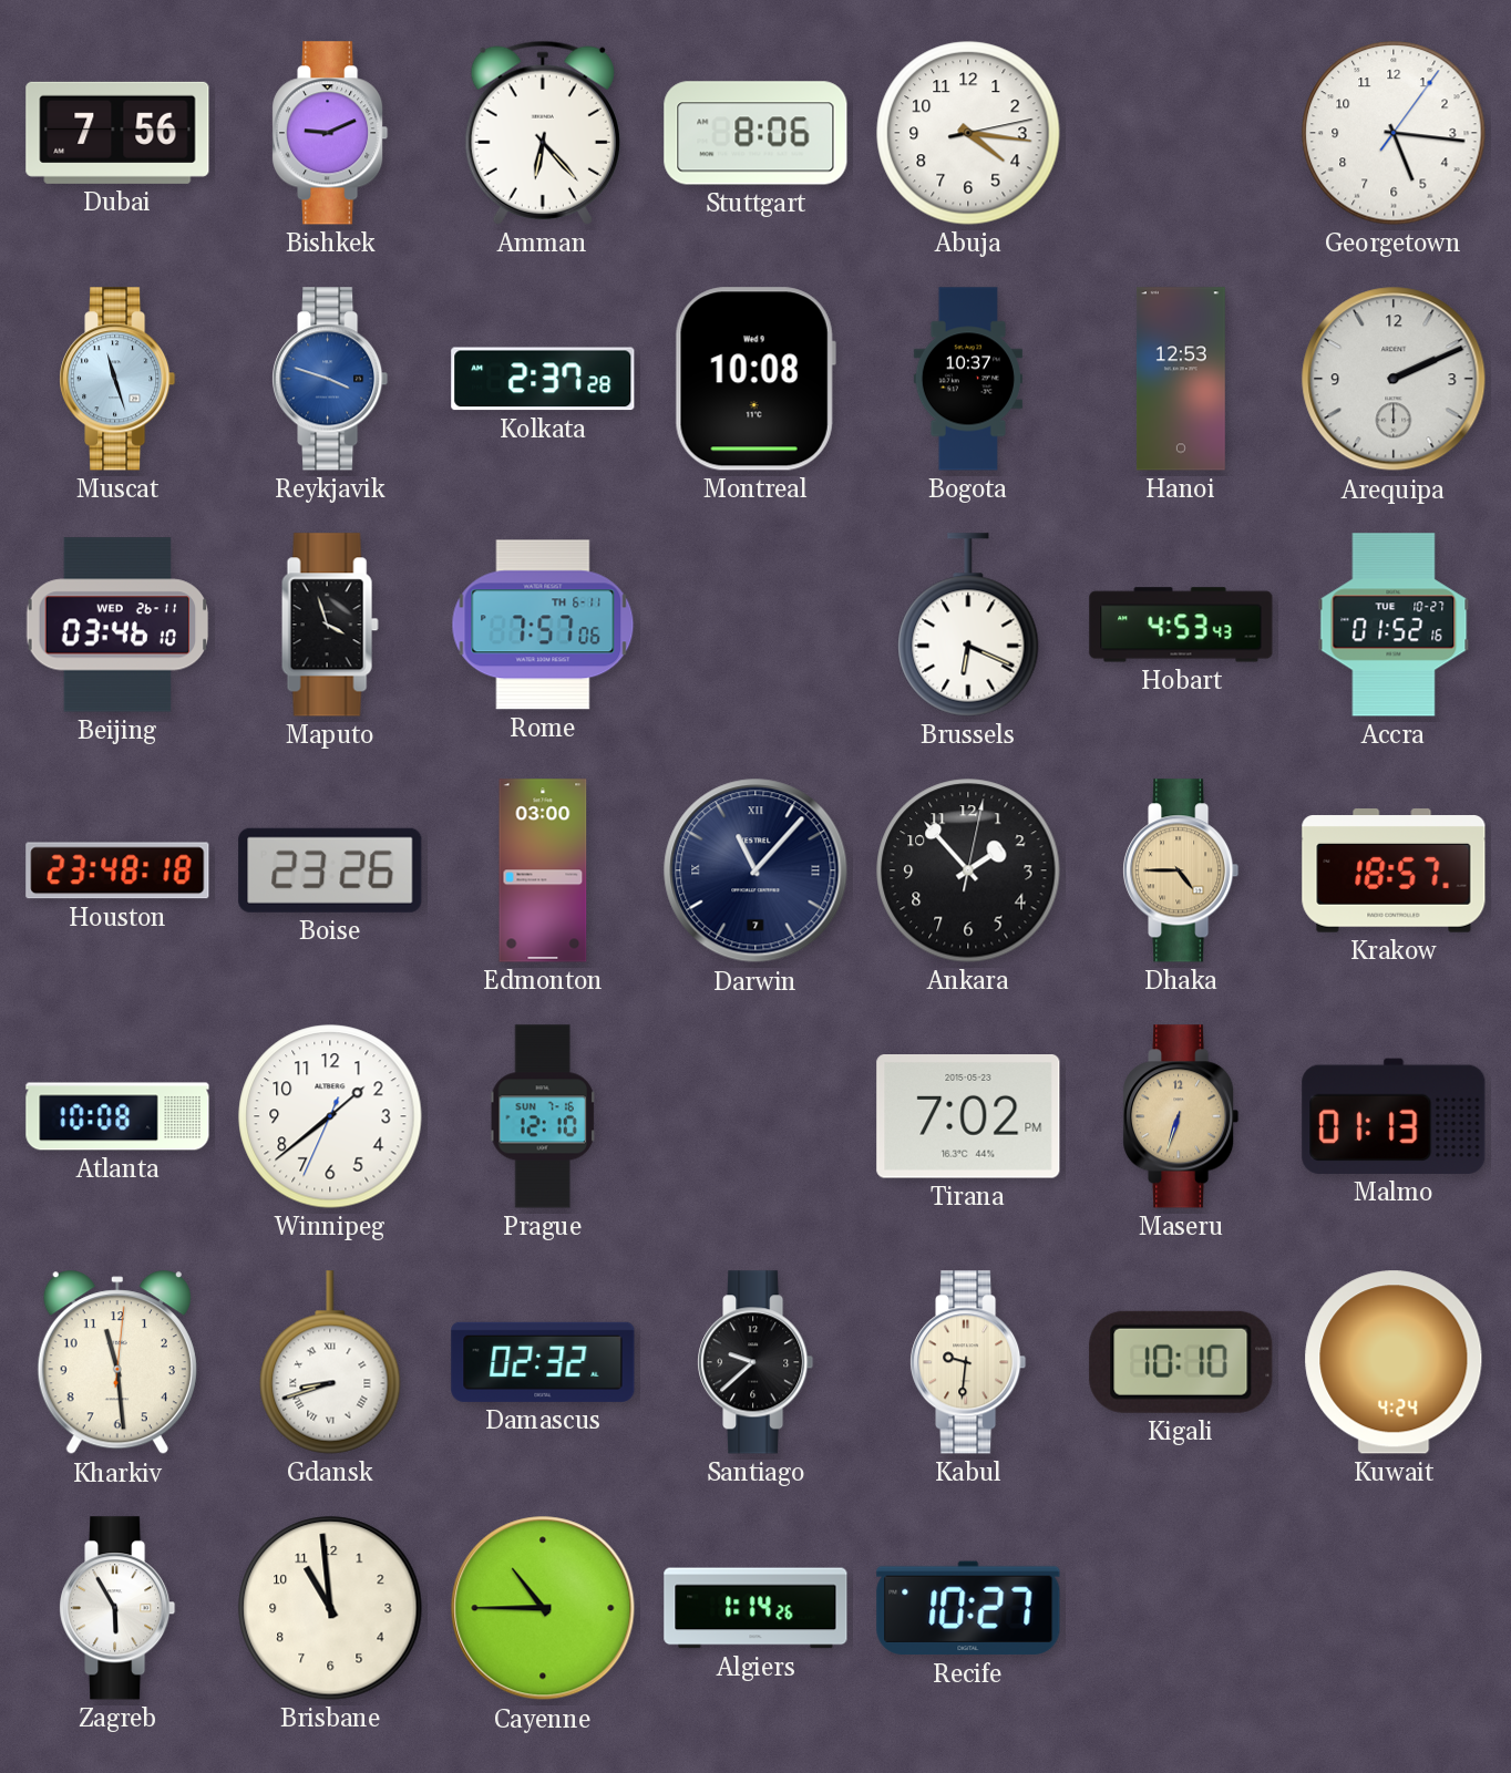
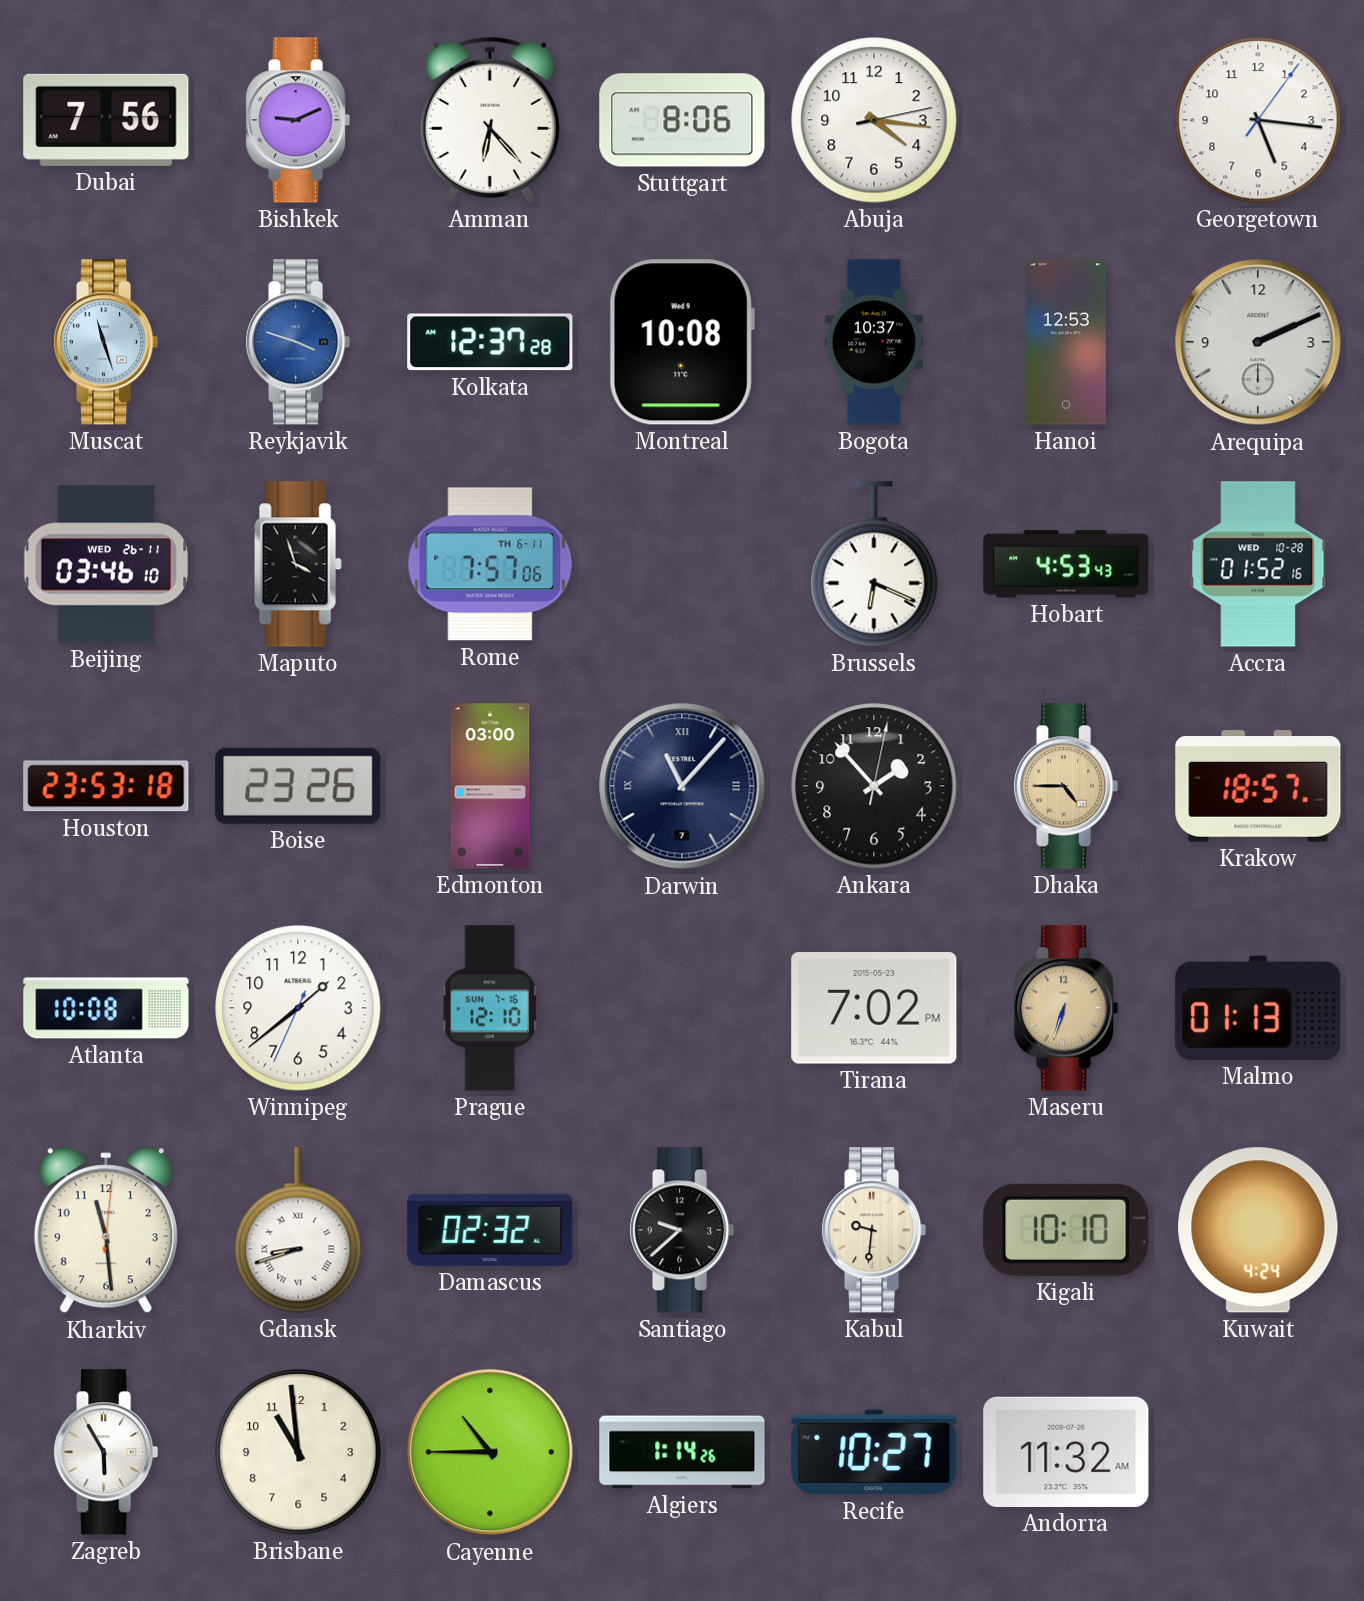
Kolkata: 2:37 -> 12:37
Accra date: TUE 10-27 -> WED 10-28
Houston: 23:48 -> 23:53
Andorra: none -> 11:32
